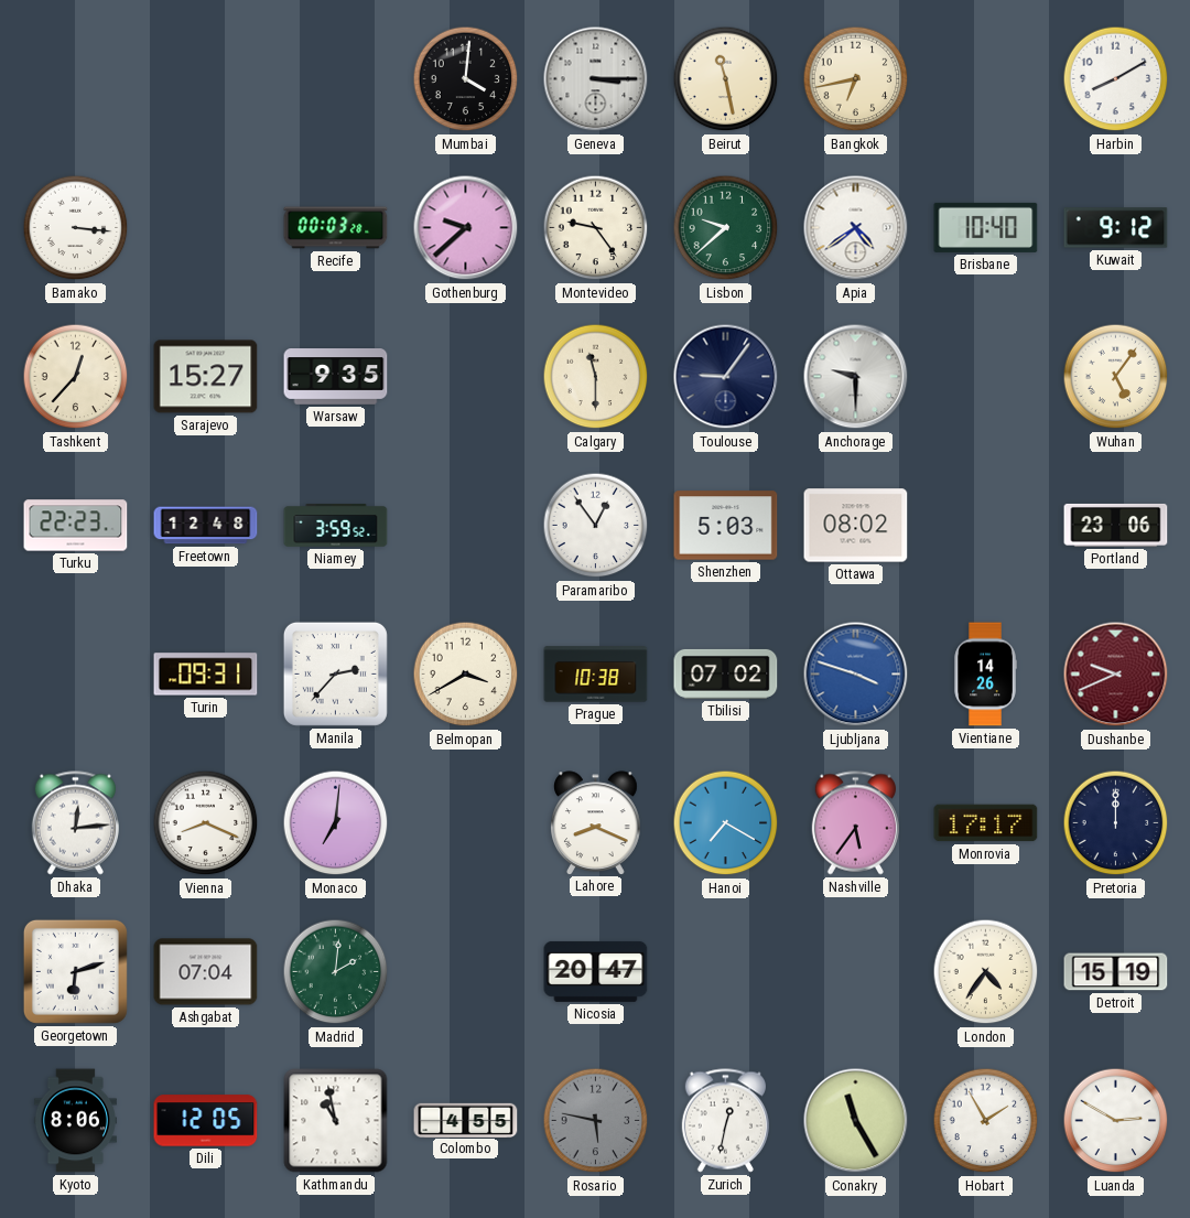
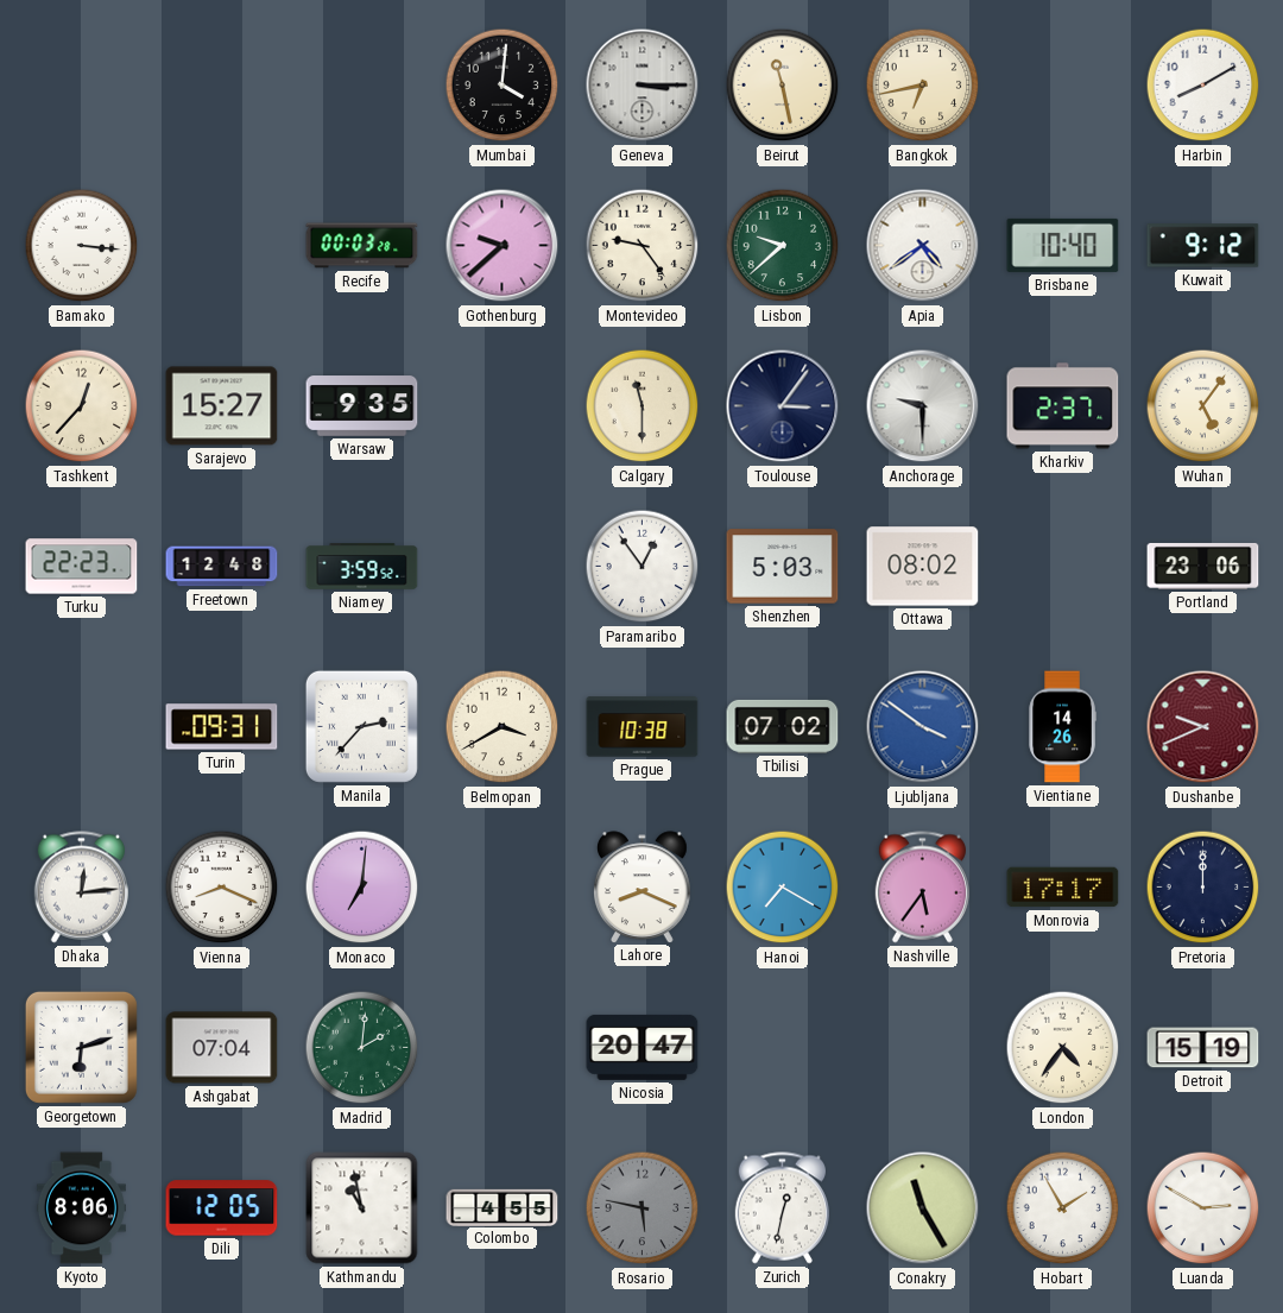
Toulouse: 9:06 -> 3:06
Kharkiv: none -> 2:37
Ljubljana: 3:48 -> 3:51
